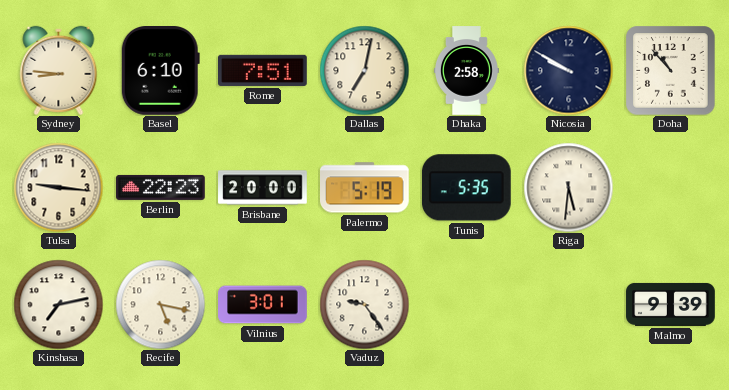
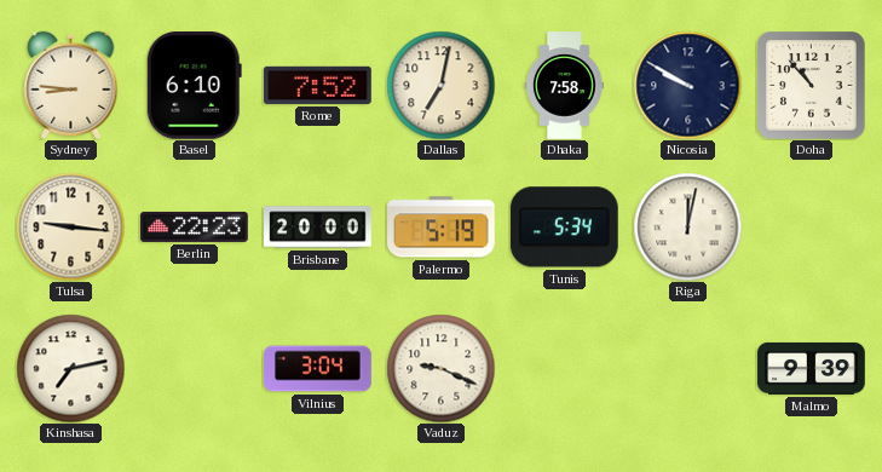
Rome: 7:51 -> 7:52
Dhaka: 2:58 -> 7:58
Tunis: 5:35 -> 5:34
Riga: 5:31 -> 12:02
Recife: 5:17 -> none
Vilnius: 3:01 -> 3:04
Vaduz: 9:24 -> 9:19
